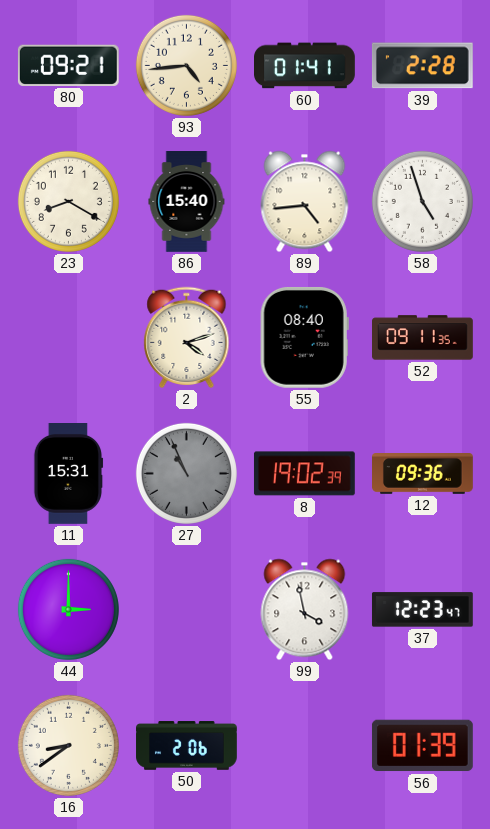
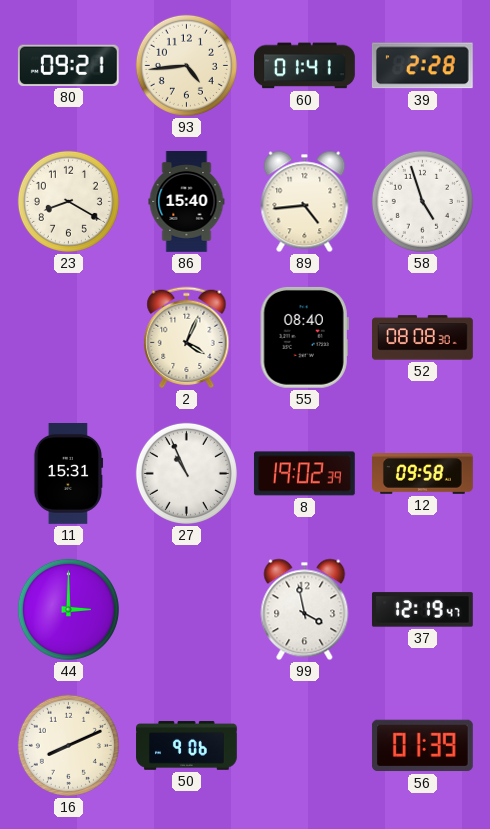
2: 4:12 -> 4:04
52: 09:11 -> 08:08
27 dial: grey -> white
12: 09:36 -> 09:58
37: 12:23 -> 12:19
16: 8:39 -> 8:11
50: 2:06 -> 9:06
